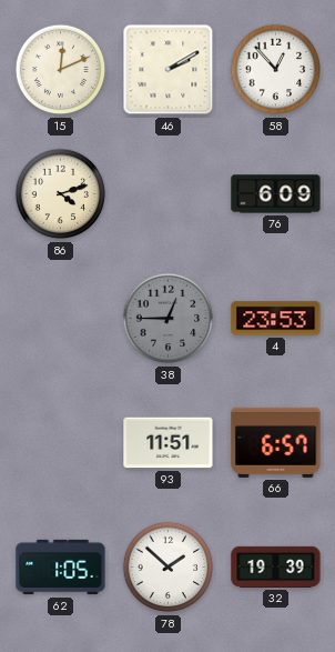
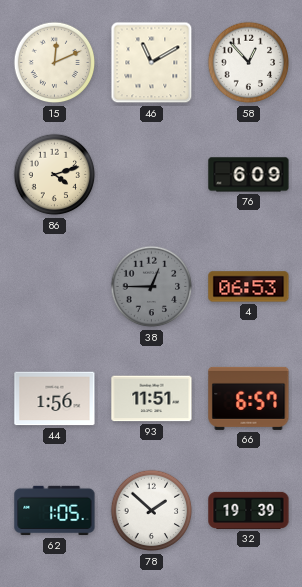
46: 2:10 -> 11:10
4: 23:53 -> 06:53
44: none -> 1:56
